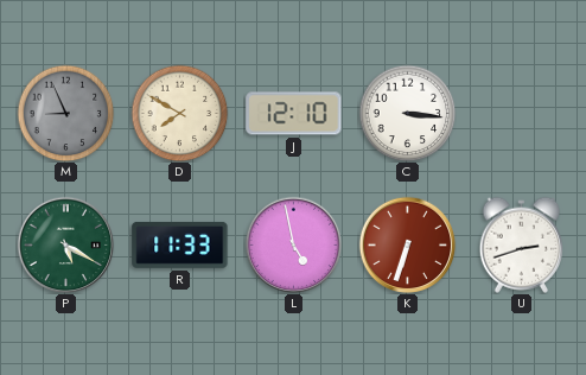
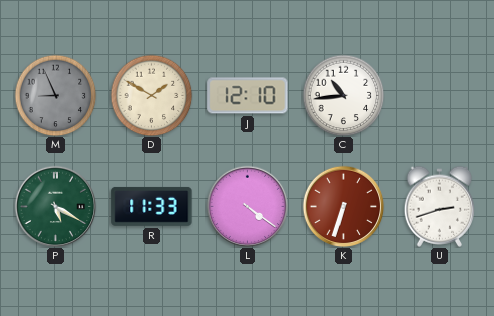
D: 7:50 -> 1:50
C: 3:16 -> 10:44
L: 4:58 -> 4:21
